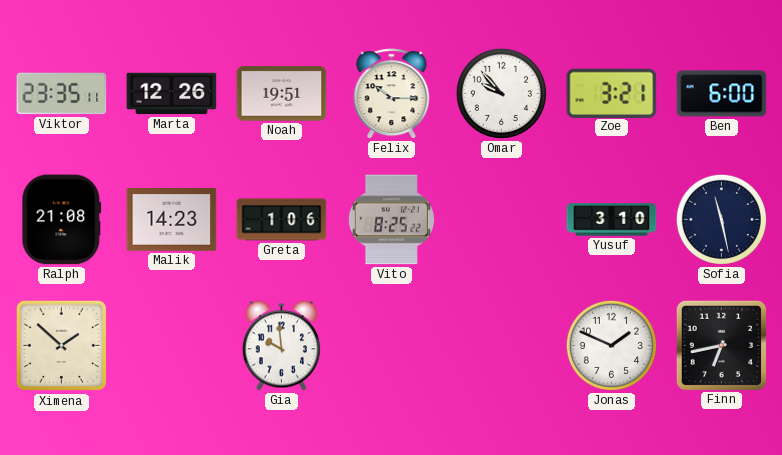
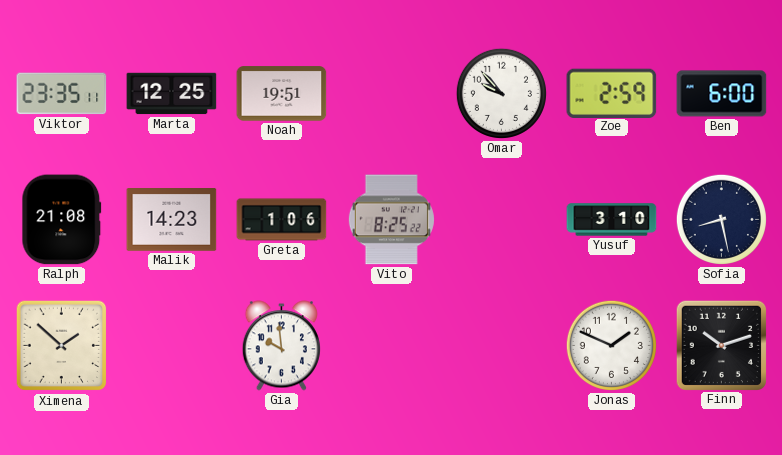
Marta: 12:26 -> 12:25
Felix: 10:15 -> none
Zoe: 3:21 -> 2:59
Sofia: 11:28 -> 8:28
Finn: 6:43 -> 10:12
